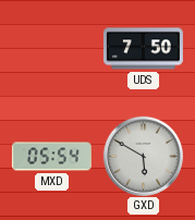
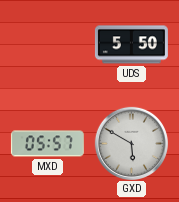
UDS: 7:50 -> 5:50
MXD: 05:54 -> 05:57
